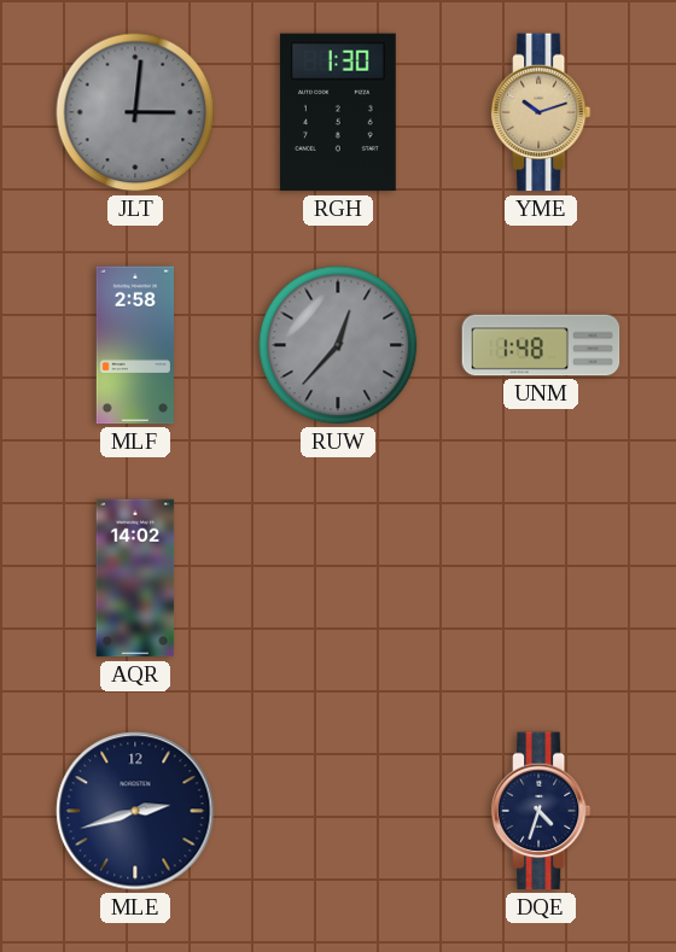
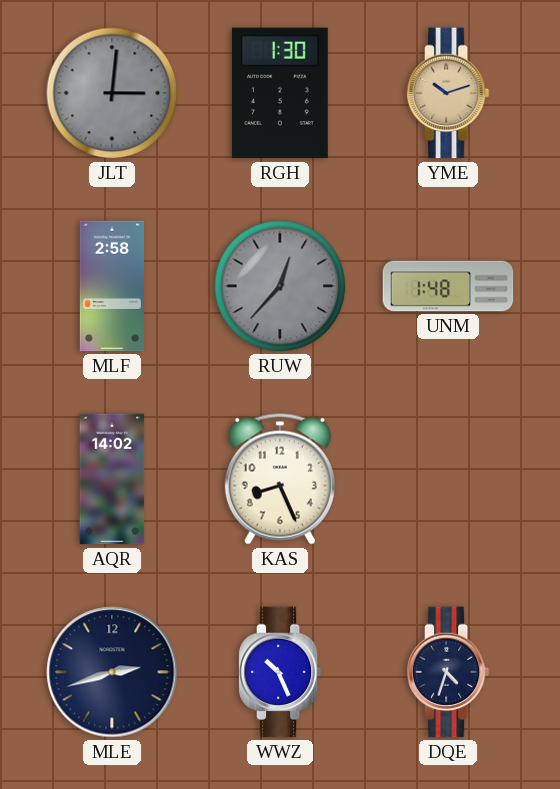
KAS: none -> 8:26
WWZ: none -> 10:26
